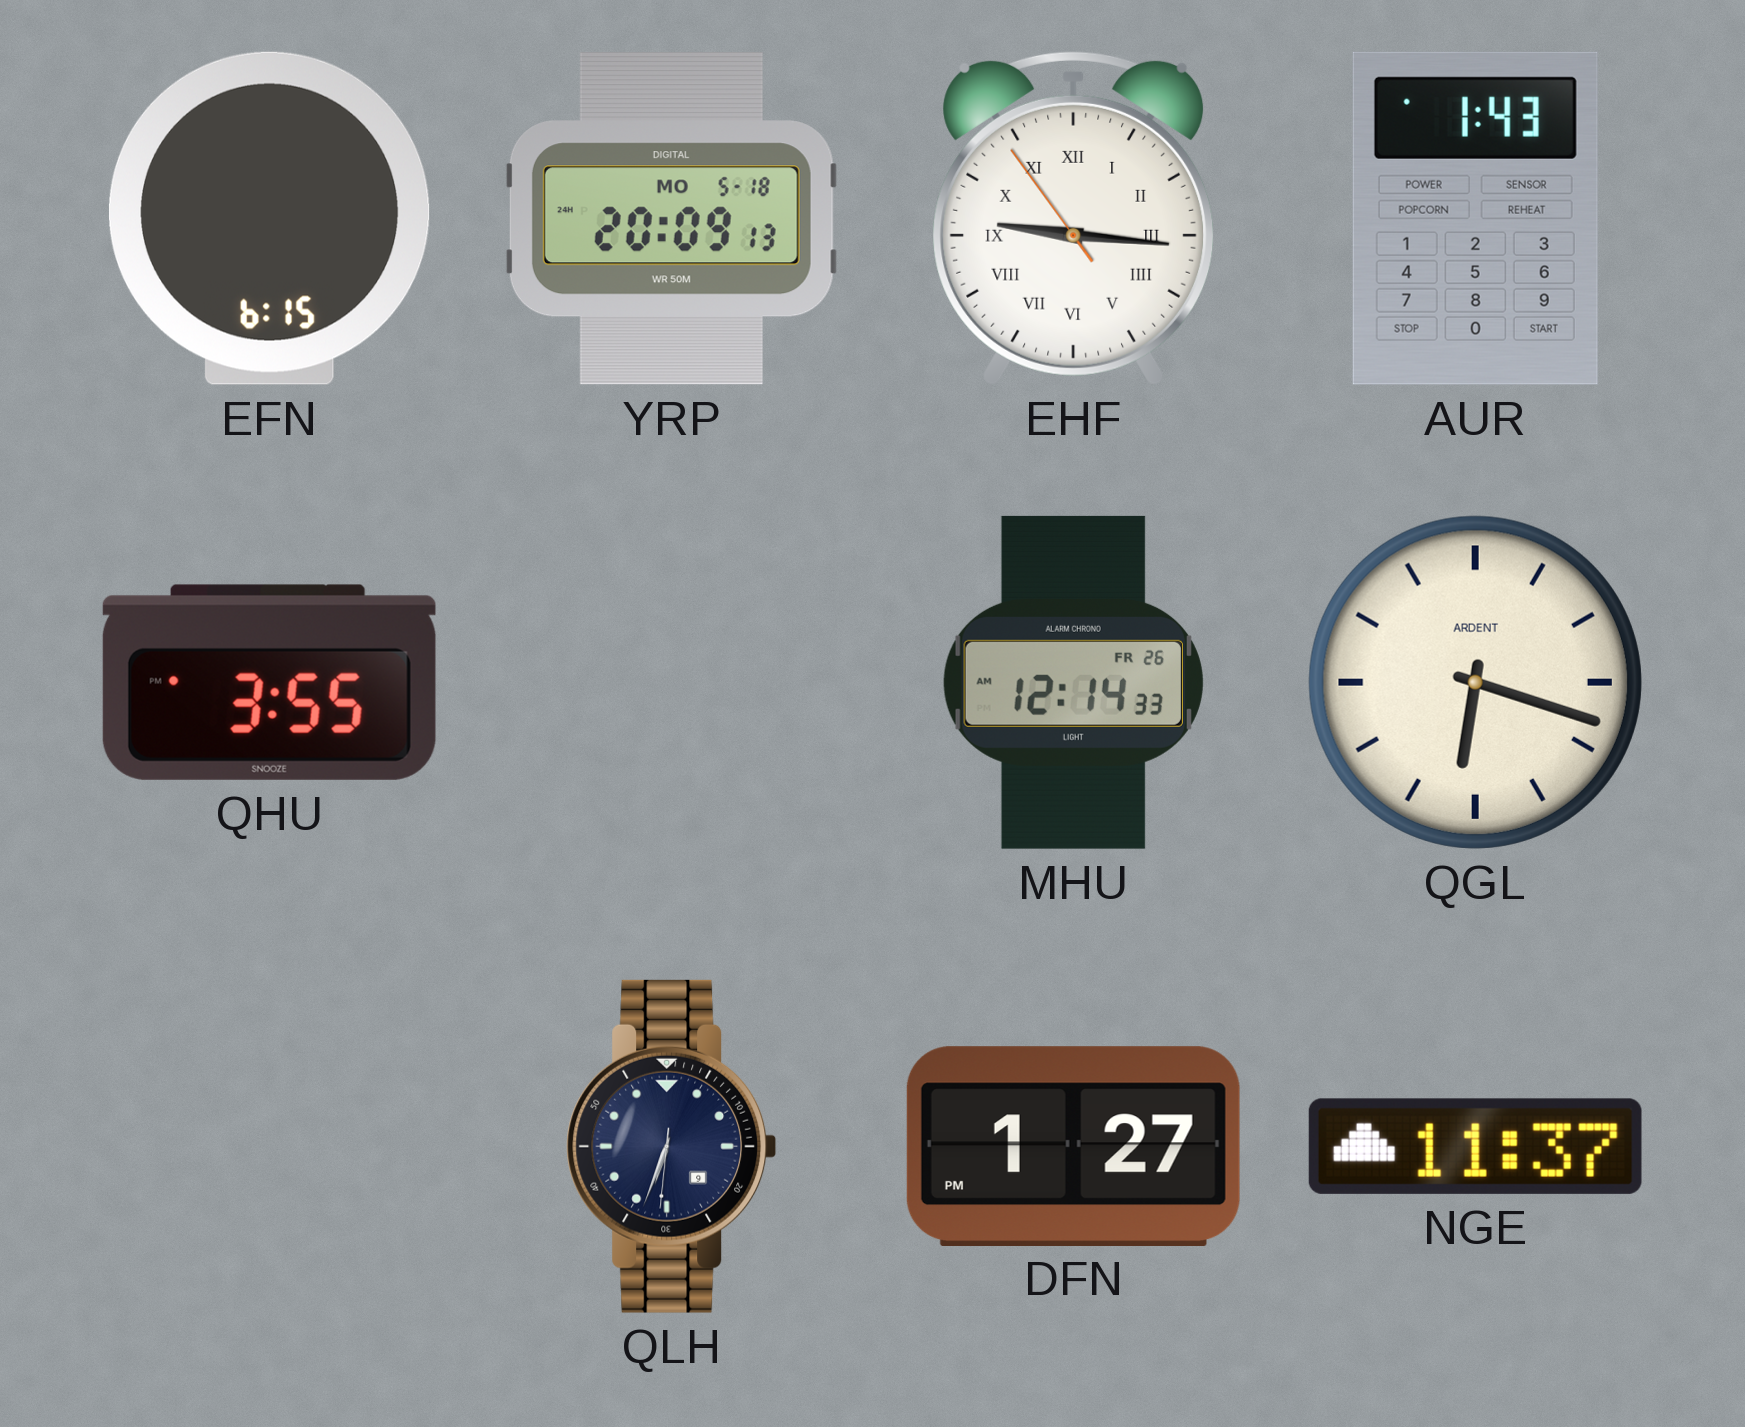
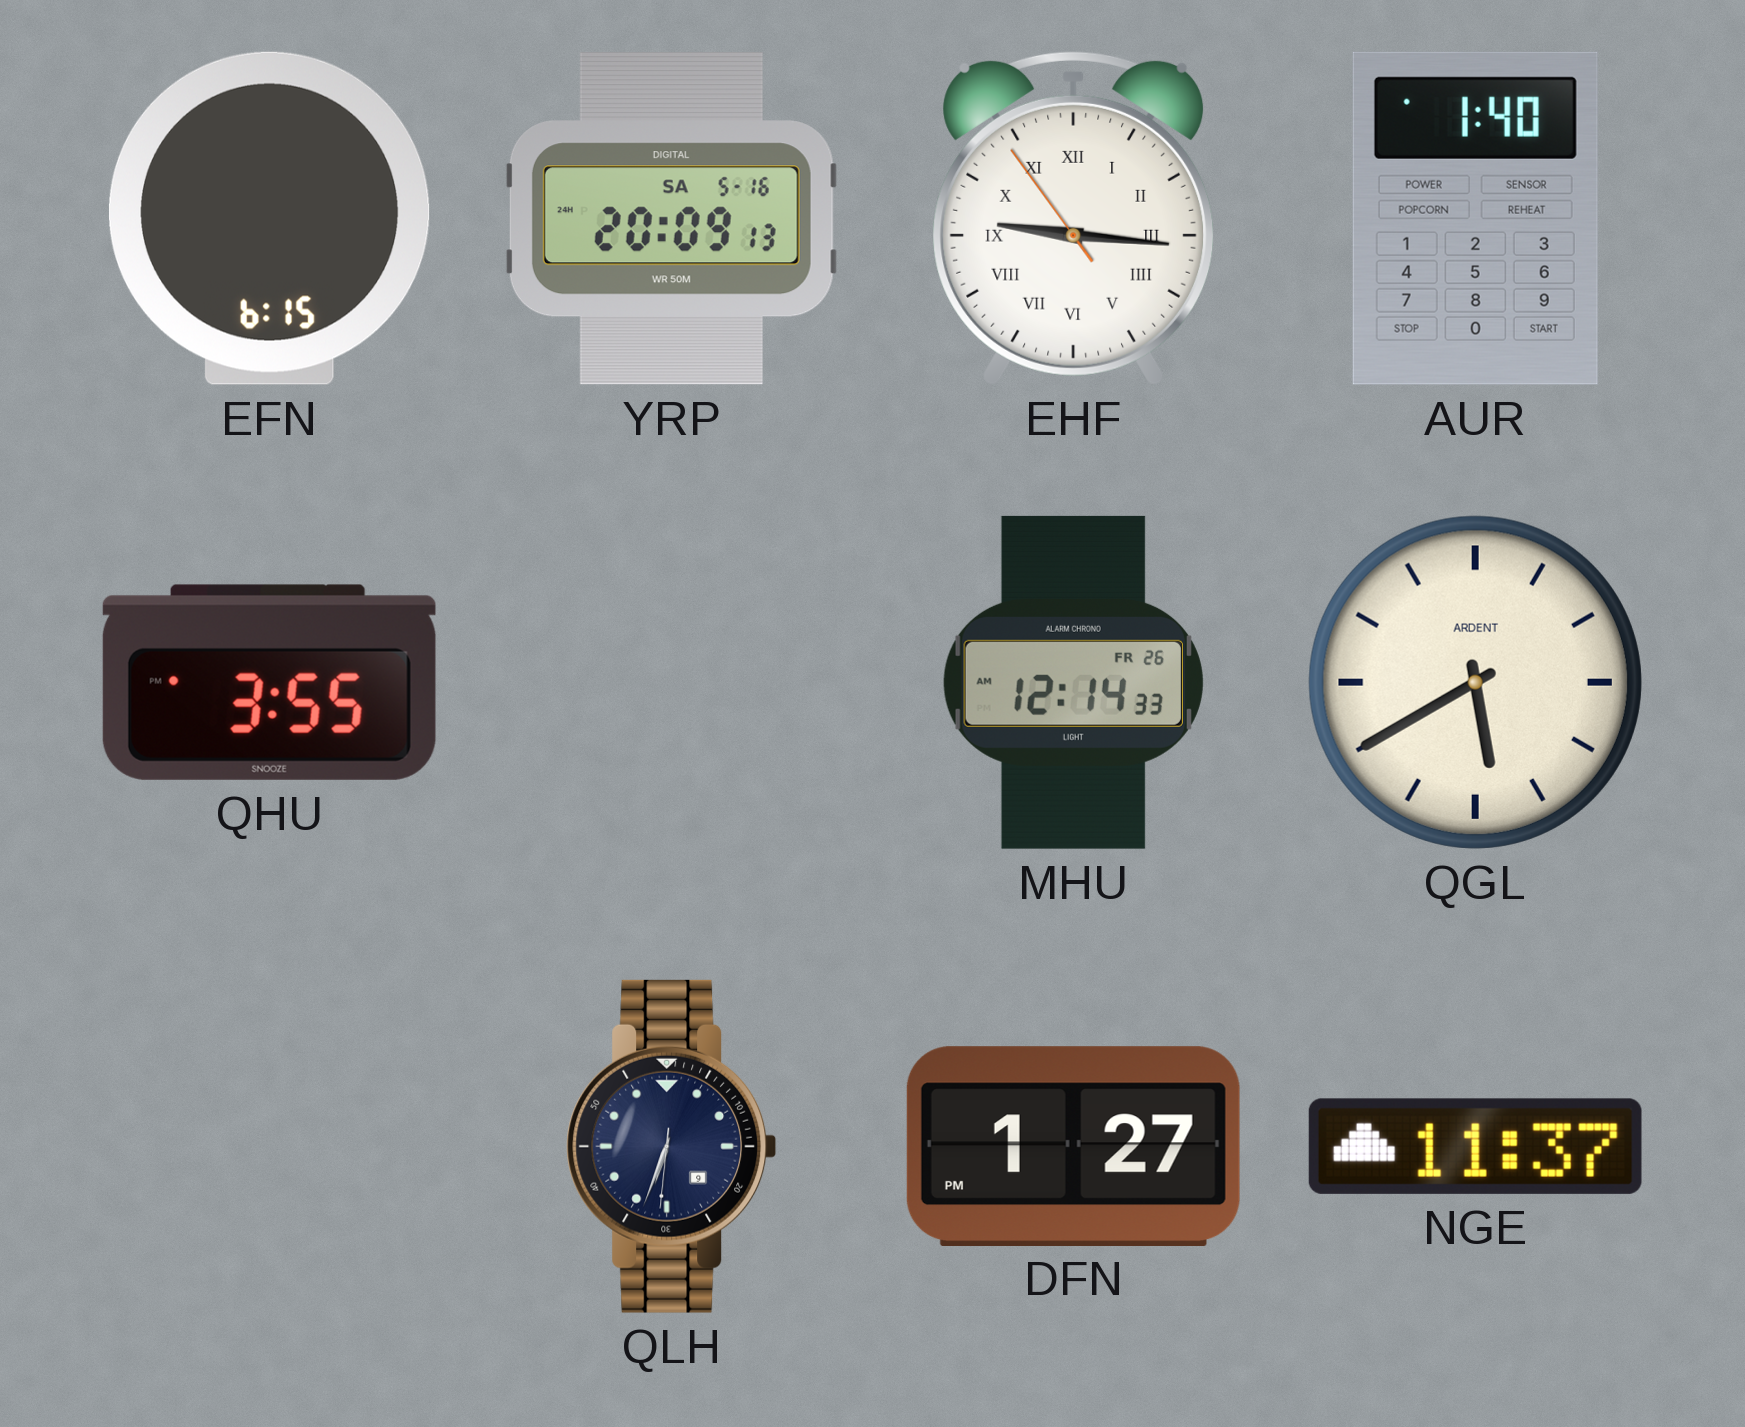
YRP date: MO 5-18 -> SA 5-16
AUR: 1:43 -> 1:40
QGL: 6:18 -> 5:40
